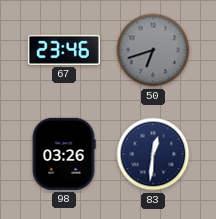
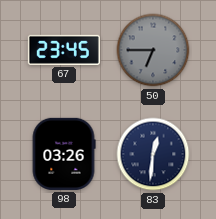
67: 23:46 -> 23:45
50: 6:42 -> 6:45
